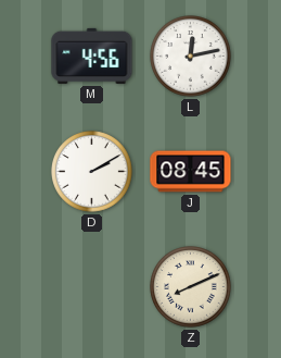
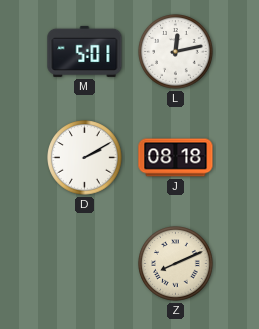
M: 4:56 -> 5:01
J: 08:45 -> 08:18
